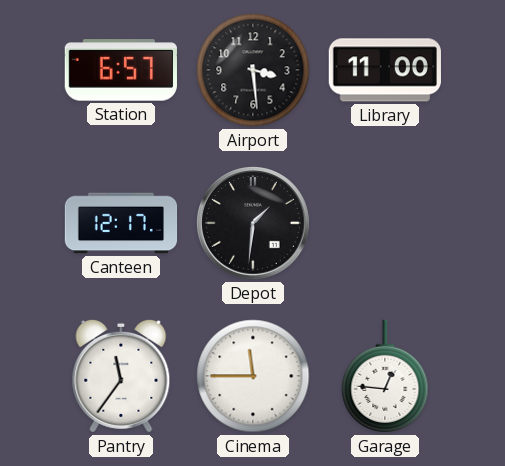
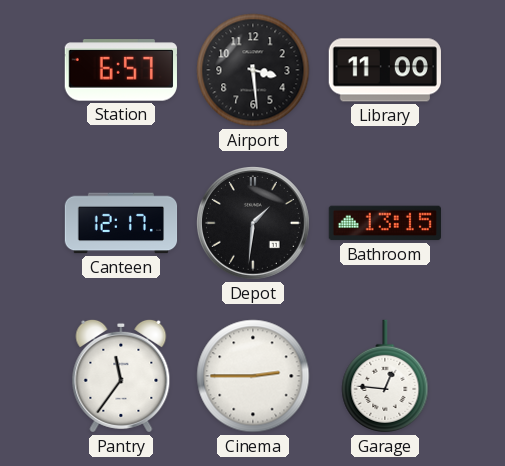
Bathroom: none -> 13:15
Cinema: 11:45 -> 2:45
